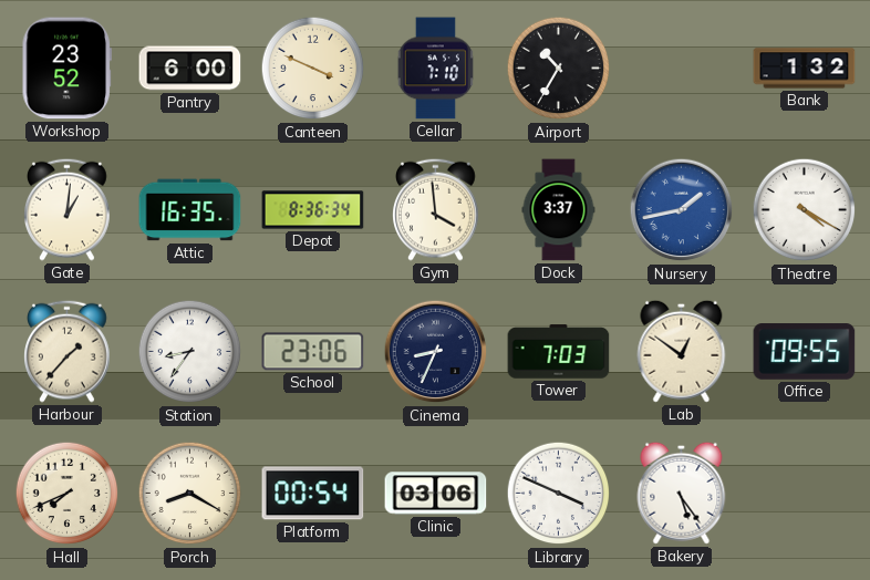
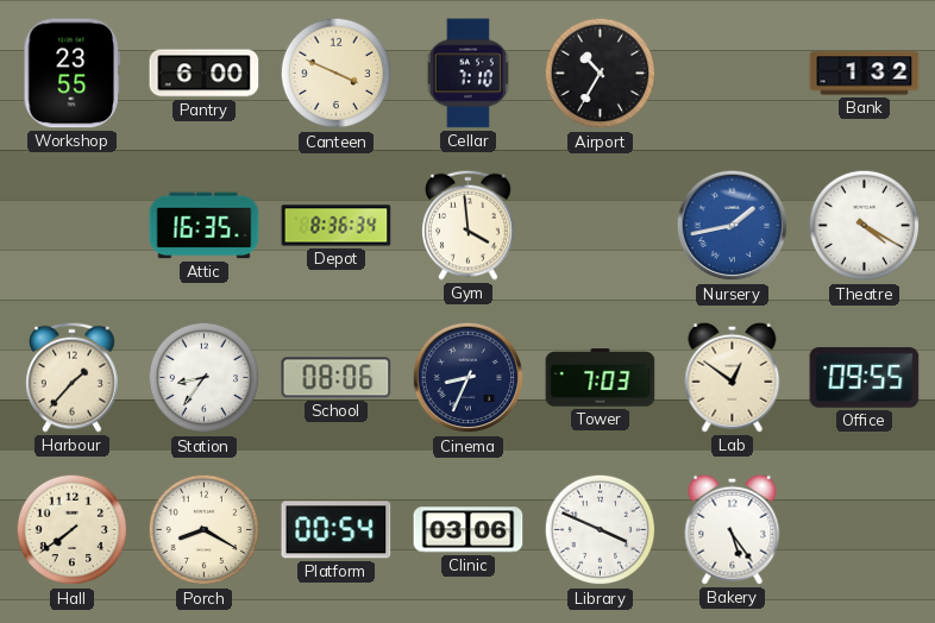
Workshop: 23:52 -> 23:55
Gate: 1:01 -> none
Dock: 3:37 -> none
School: 23:06 -> 08:06
Hall: 7:41 -> 7:39
